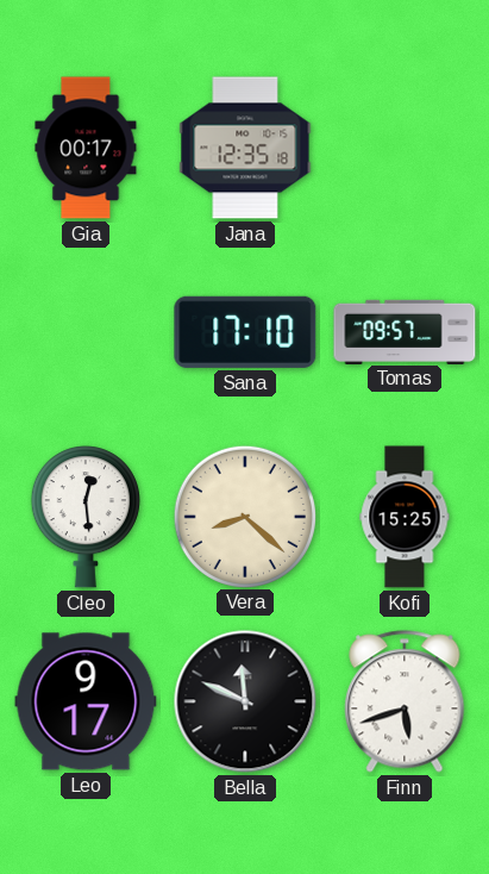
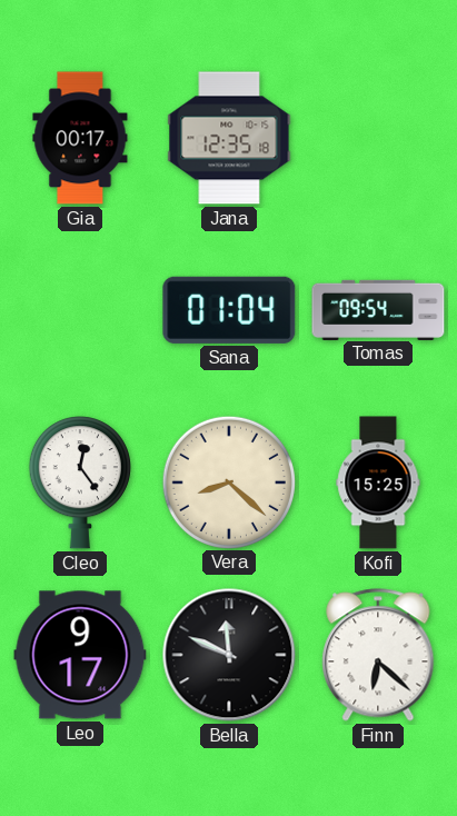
Sana: 17:10 -> 01:04
Tomas: 09:57 -> 09:54
Cleo: 12:29 -> 12:24
Finn: 5:42 -> 6:22
